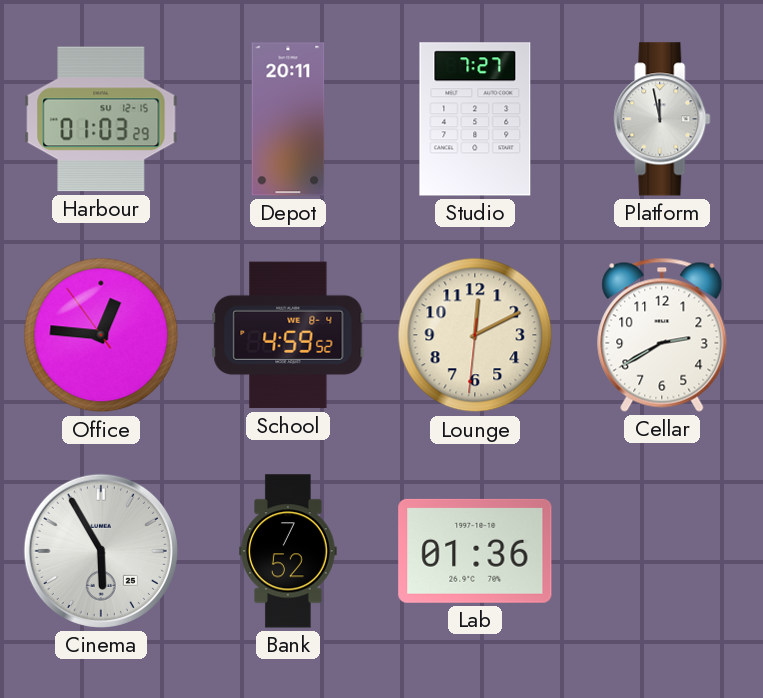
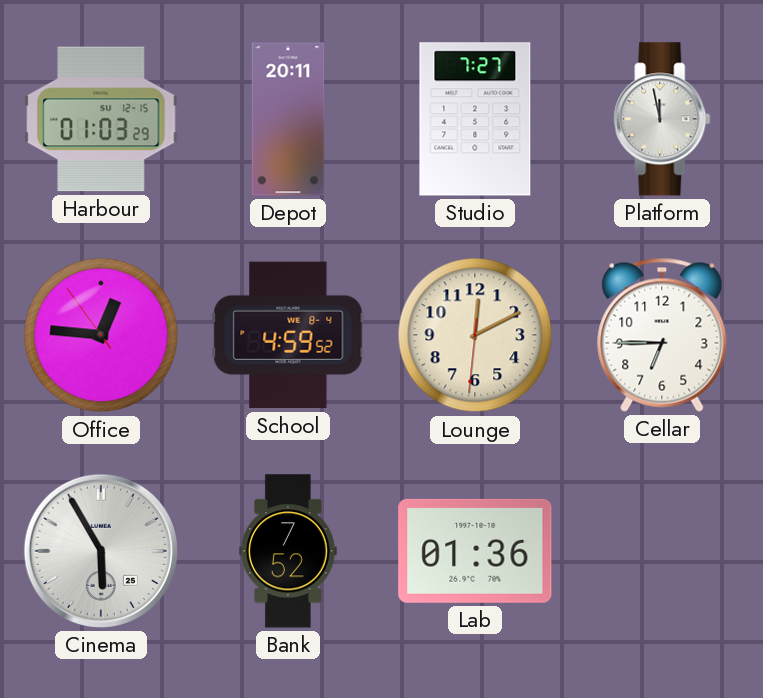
Cellar: 2:40 -> 6:45
